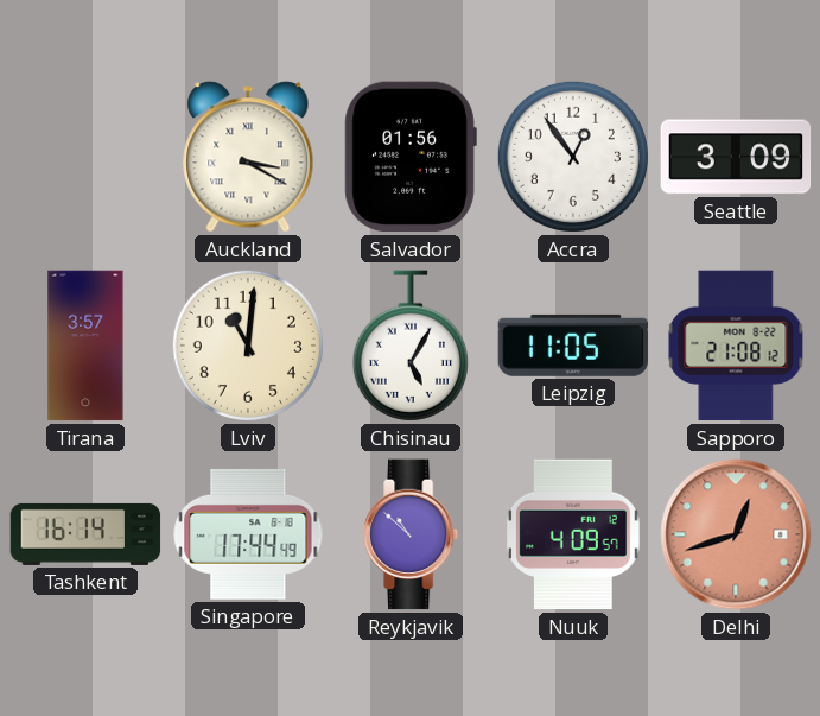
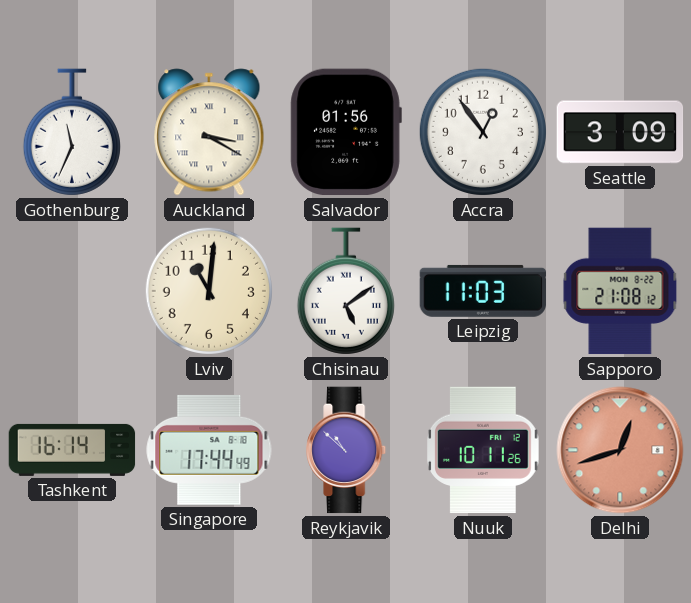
Gothenburg: none -> 11:34
Tirana: 3:57 -> none
Chisinau: 5:05 -> 5:09
Leipzig: 11:05 -> 11:03
Nuuk: 4:09 -> 10:11
